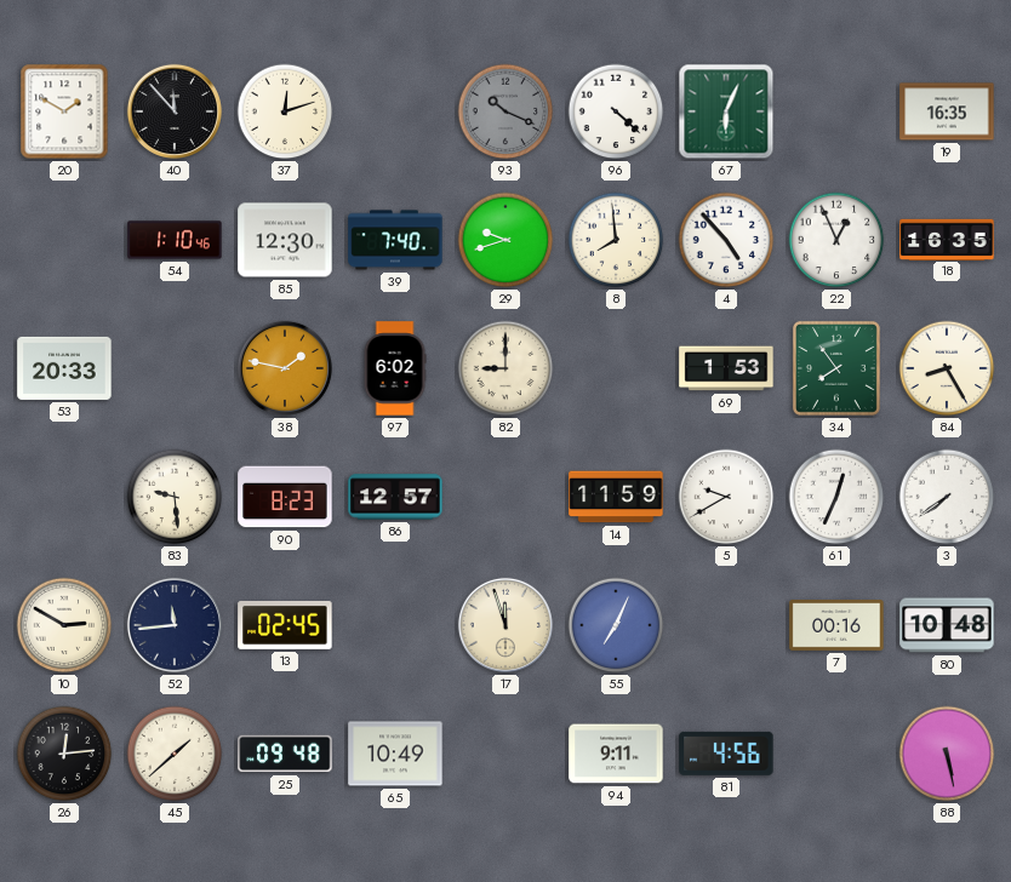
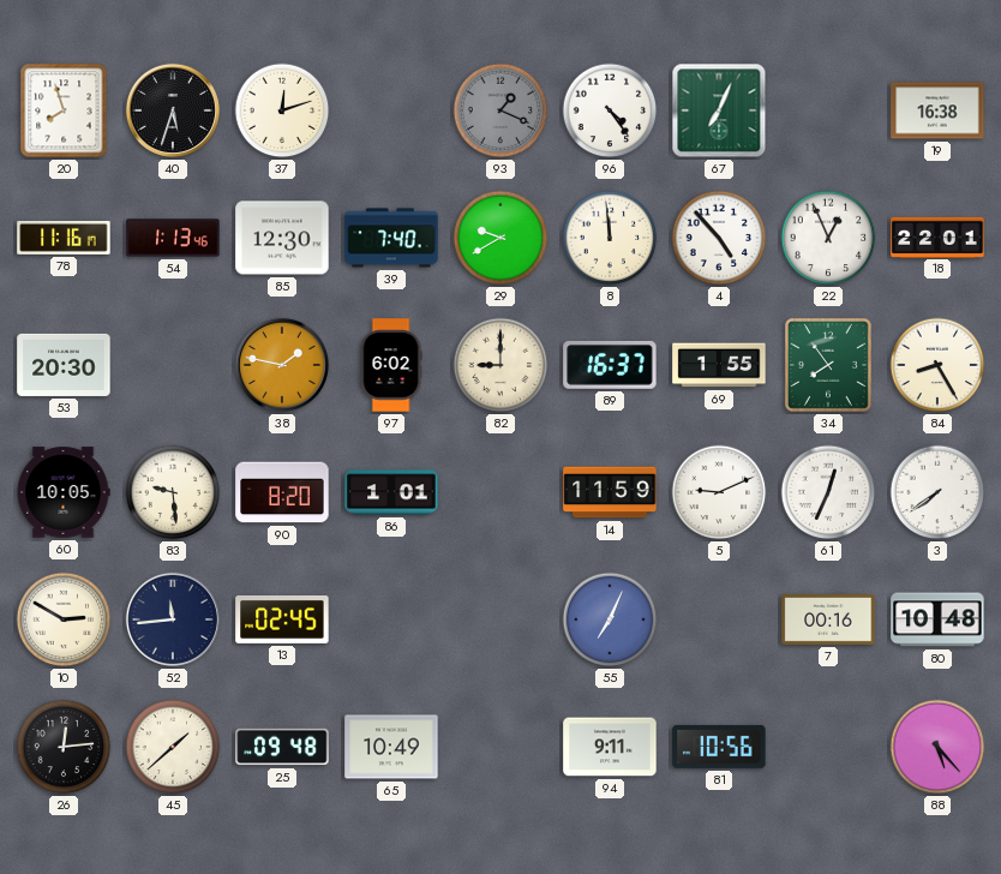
20: 1:50 -> 7:57
40: 11:53 -> 5:33
93: 10:19 -> 1:19
96: 4:22 -> 4:24
67: 6:04 -> 7:04
19: 16:35 -> 16:38
78: none -> 11:16
54: 1:10 -> 1:13
29: 9:42 -> 9:40
8: 7:59 -> 11:59
18: 16:35 -> 22:01
53: 20:33 -> 20:30
89: none -> 16:37
69: 1:53 -> 1:55
60: none -> 10:05
90: 8:23 -> 8:20
86: 12:57 -> 1:01
5: 9:40 -> 9:11
17: 11:57 -> none
81: 4:56 -> 10:56
88: 5:28 -> 5:23
